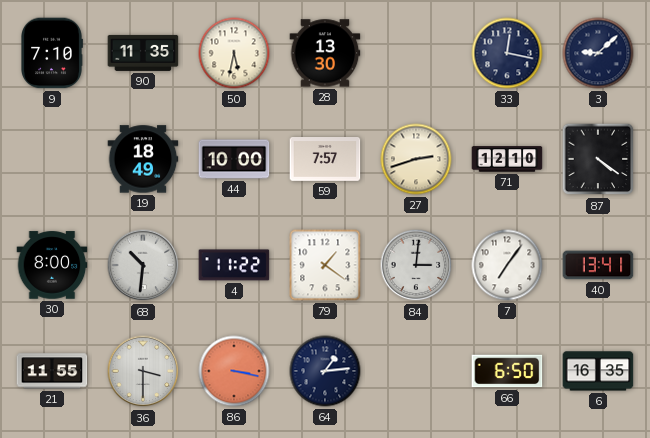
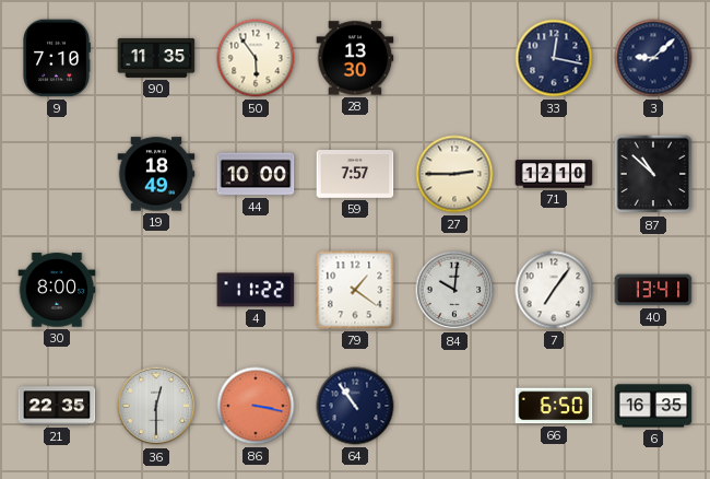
50: 5:32 -> 5:54
27: 2:42 -> 2:45
87: 4:21 -> 10:52
68: 10:31 -> none
84: 3:01 -> 10:01
21: 11:55 -> 22:35
36: 3:30 -> 12:30
64: 1:14 -> 10:54
